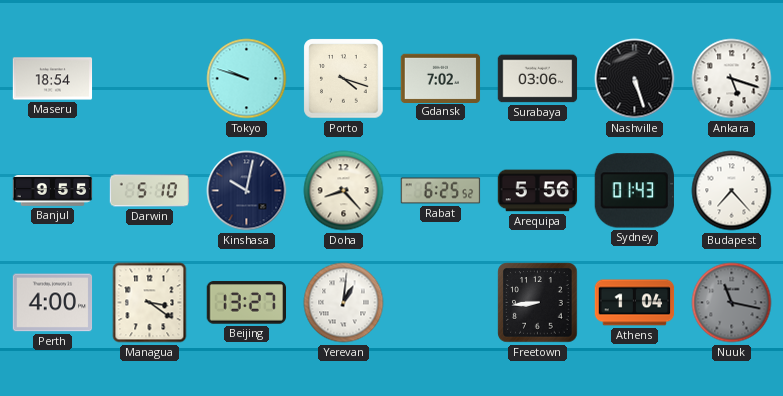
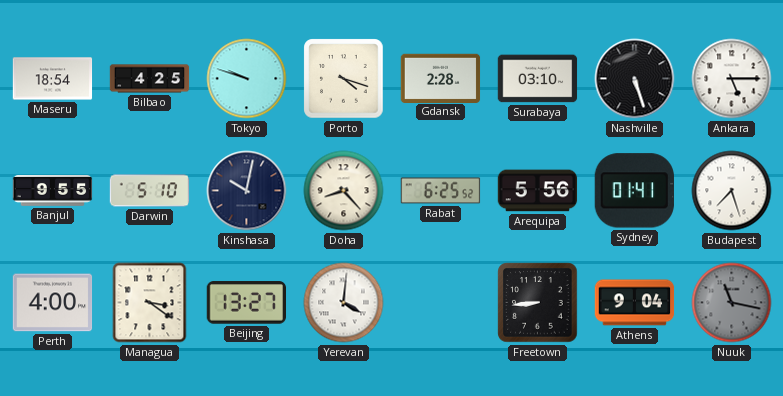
Bilbao: none -> 4:25
Gdansk: 7:02 -> 2:28
Surabaya: 03:06 -> 03:10
Ankara: 5:18 -> 5:15
Sydney: 01:43 -> 01:41
Budapest: 7:23 -> 7:27
Yerevan: 1:01 -> 4:01
Athens: 1:04 -> 9:04
